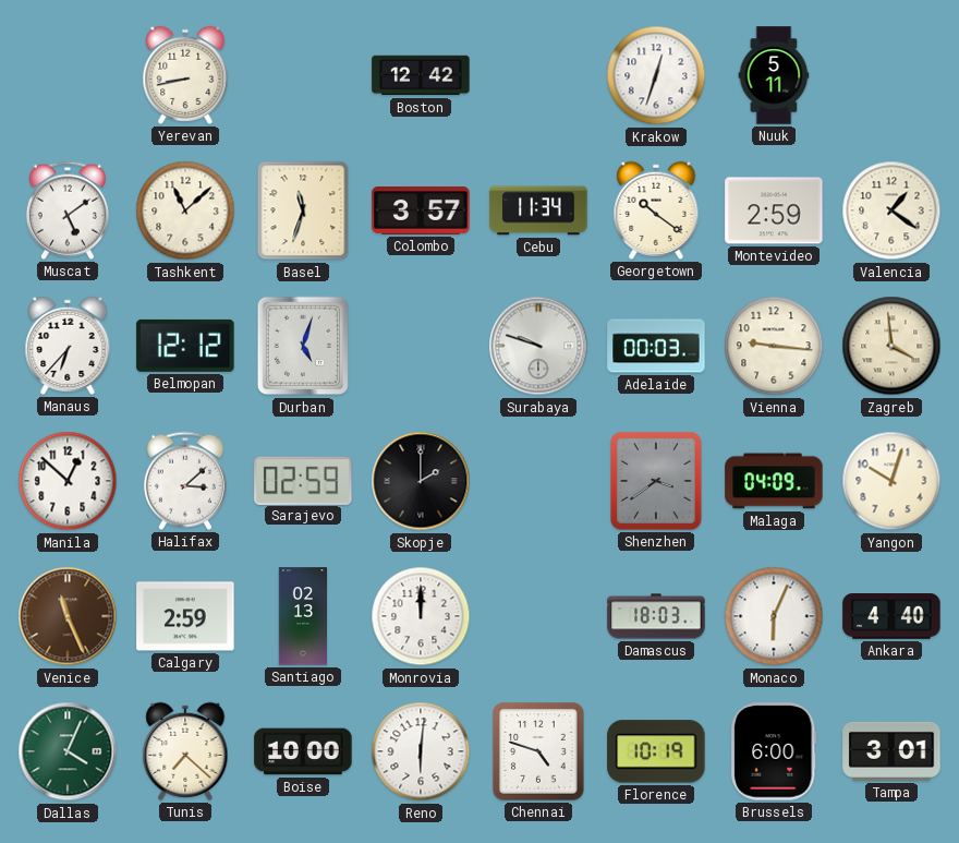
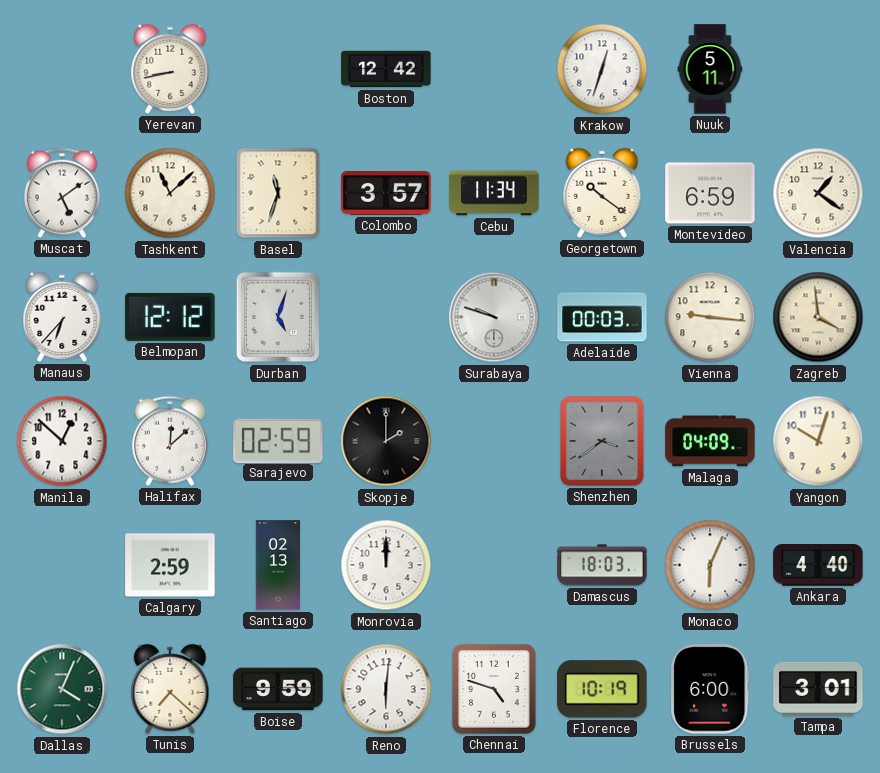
Montevideo: 2:59 -> 6:59
Halifax: 3:08 -> 12:08
Venice: 11:26 -> none
Boise: 10:00 -> 9:59
